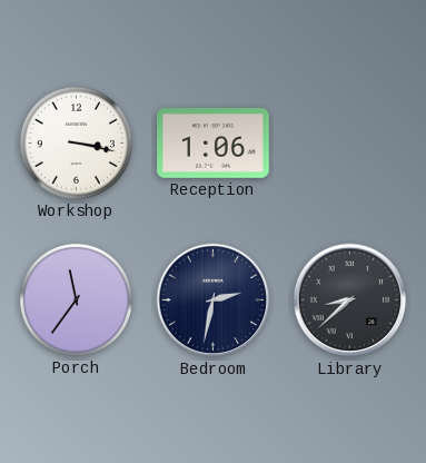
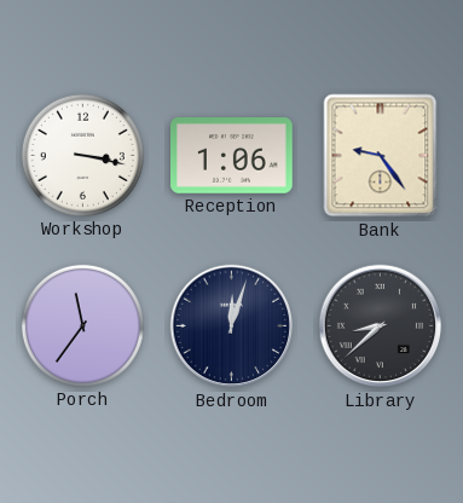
Bank: none -> 9:24
Bedroom: 2:32 -> 12:03
